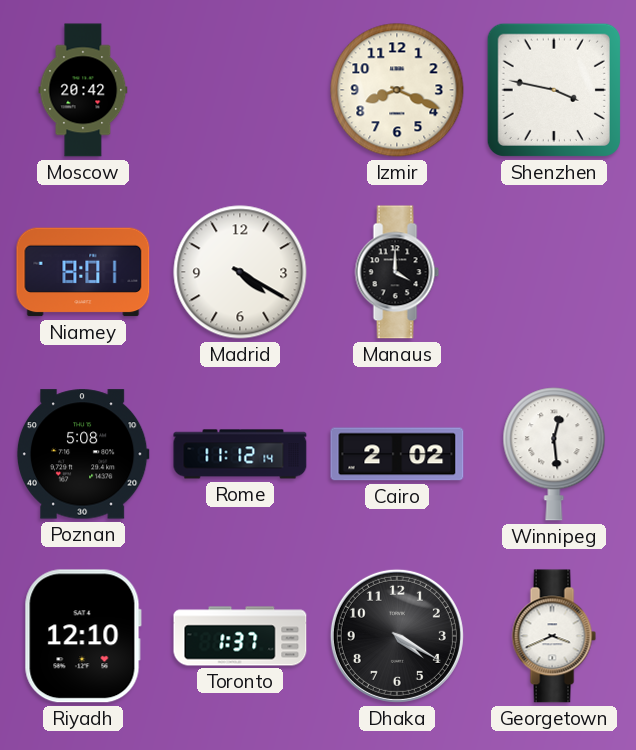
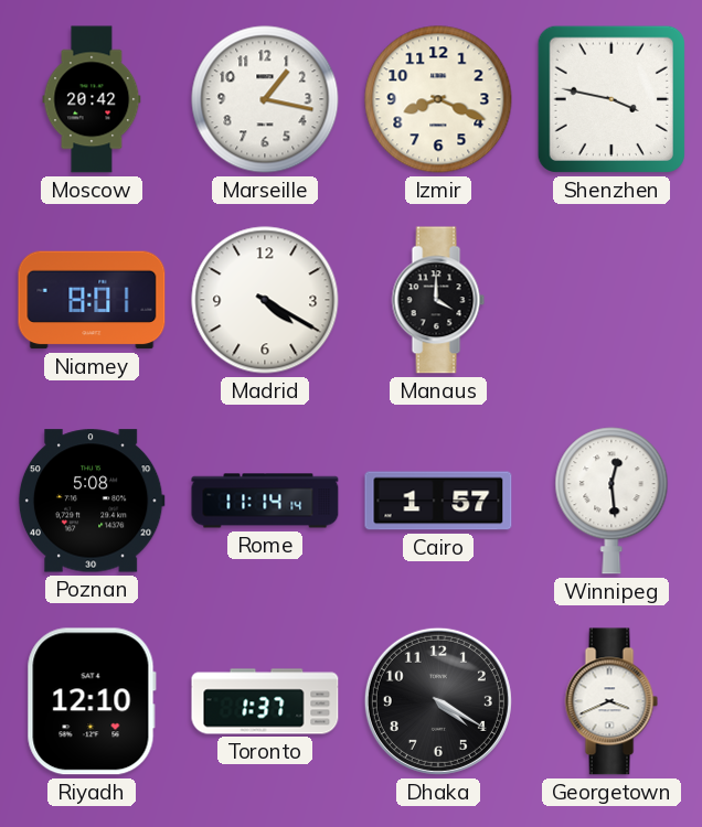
Marseille: none -> 1:17
Rome: 11:12 -> 11:14
Cairo: 2:02 -> 1:57
